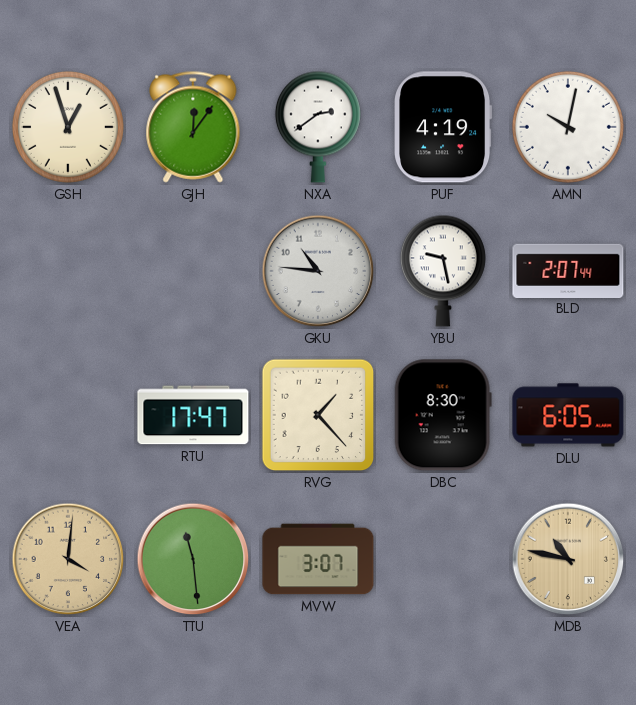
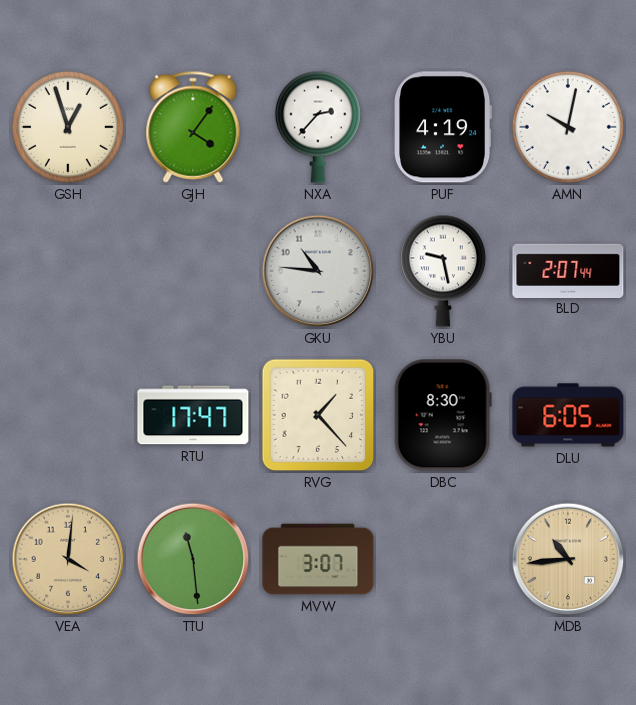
GJH: 12:06 -> 4:06
NXA: 2:39 -> 2:37
MDB: 10:47 -> 10:44
